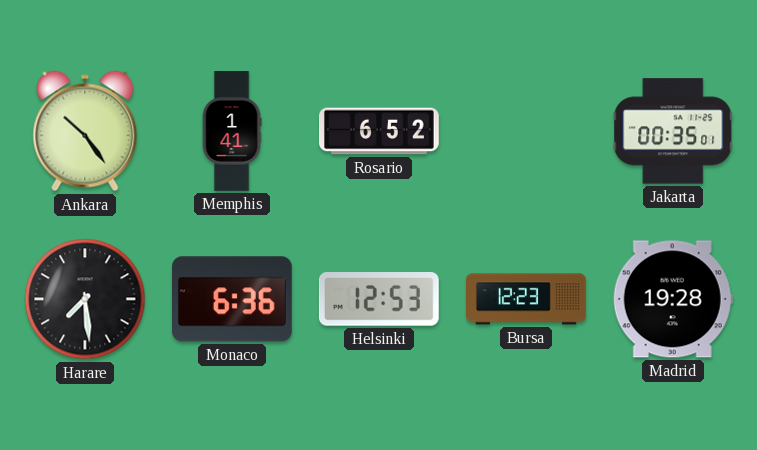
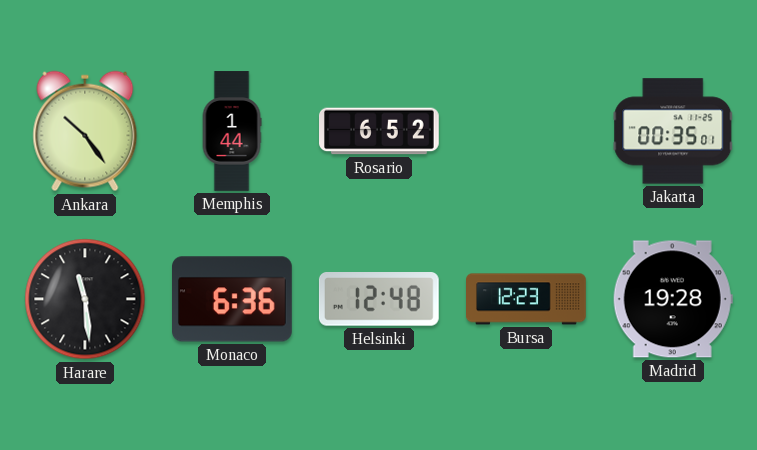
Memphis: 1:41 -> 1:44
Harare: 7:29 -> 11:29
Helsinki: 12:53 -> 12:48
